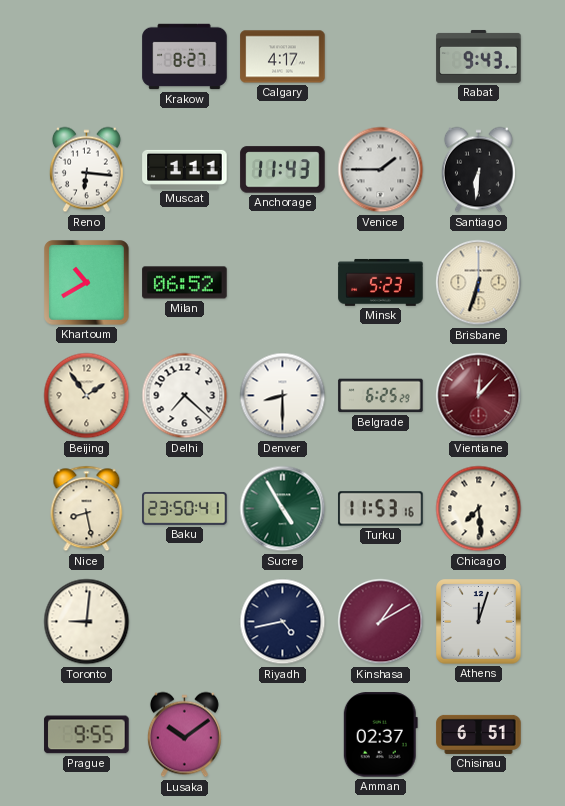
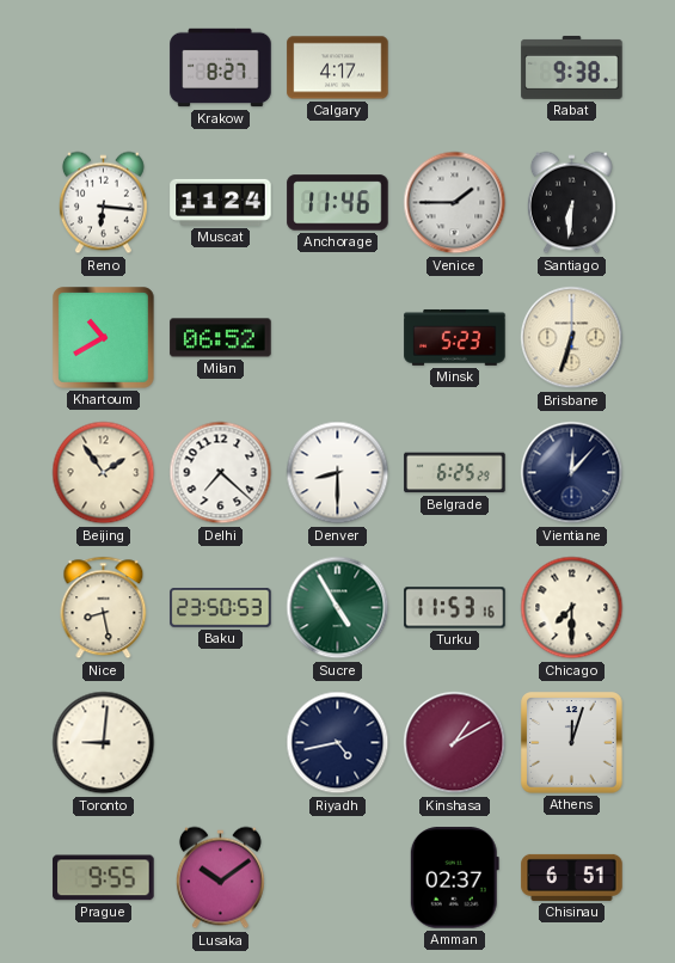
Rabat: 9:43 -> 9:38
Muscat: 1:11 -> 11:24
Anchorage: 11:43 -> 11:46
Vientiane dial: burgundy -> navy
Baku: 23:50:41 -> 23:50:53
Chicago: 7:29 -> 7:30
